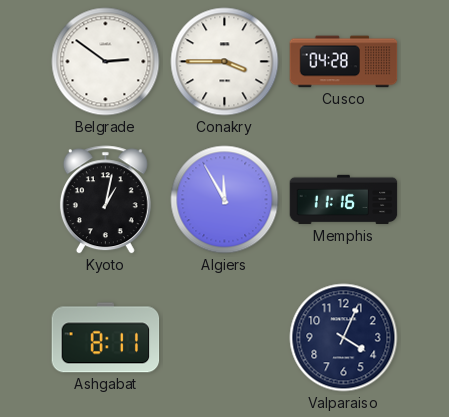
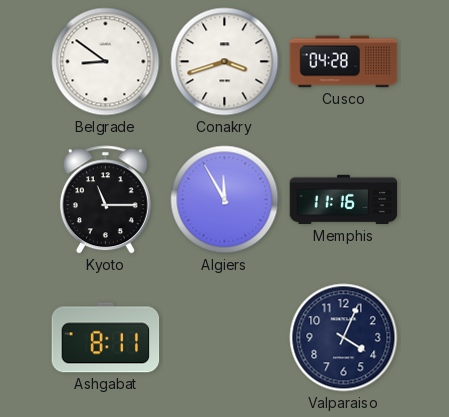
Belgrade: 2:51 -> 8:51
Conakry: 3:45 -> 3:42
Kyoto: 1:02 -> 11:15
